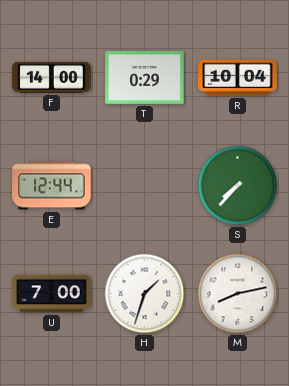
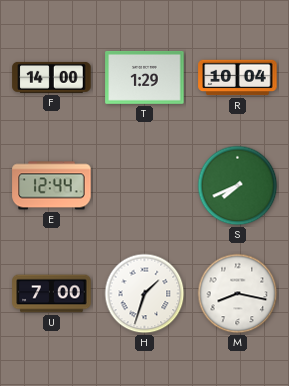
T: 0:29 -> 1:29
S: 7:37 -> 7:41
M: 8:13 -> 8:17
